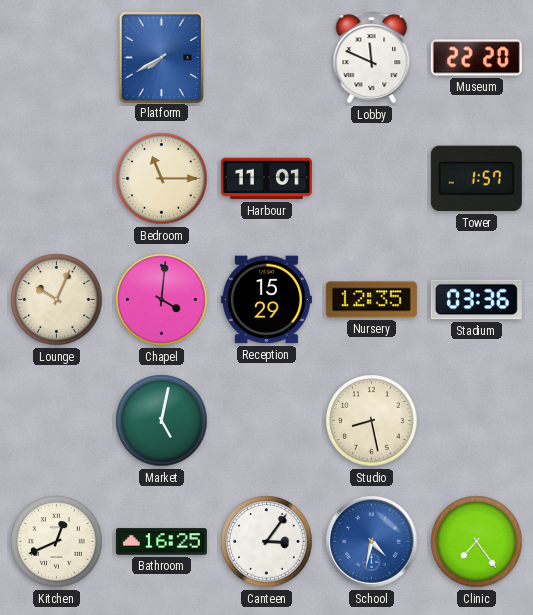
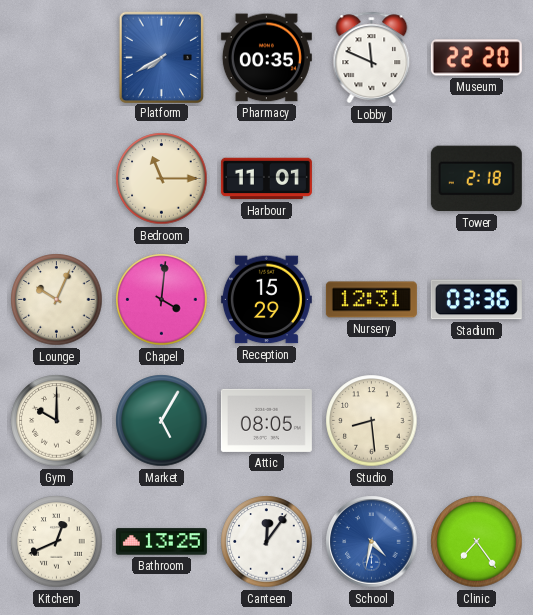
Pharmacy: none -> 00:35
Tower: 1:57 -> 2:18
Nursery: 12:35 -> 12:31
Gym: none -> 10:00
Market: 5:02 -> 5:05
Attic: none -> 08:05
Studio: 8:28 -> 8:29
Bathroom: 16:25 -> 13:25
Canteen: 3:06 -> 12:06
